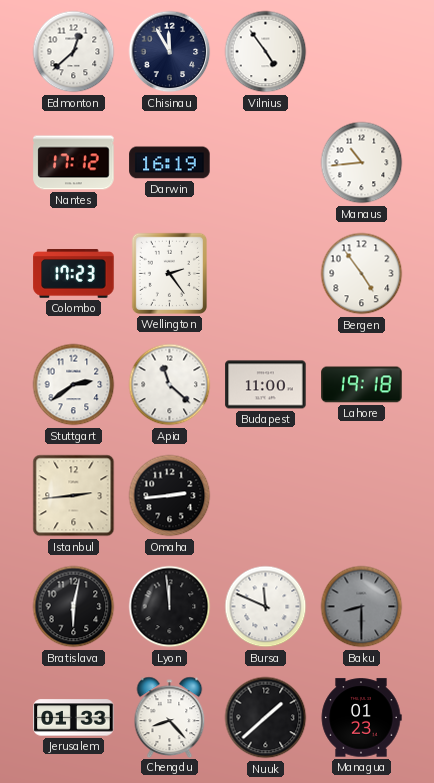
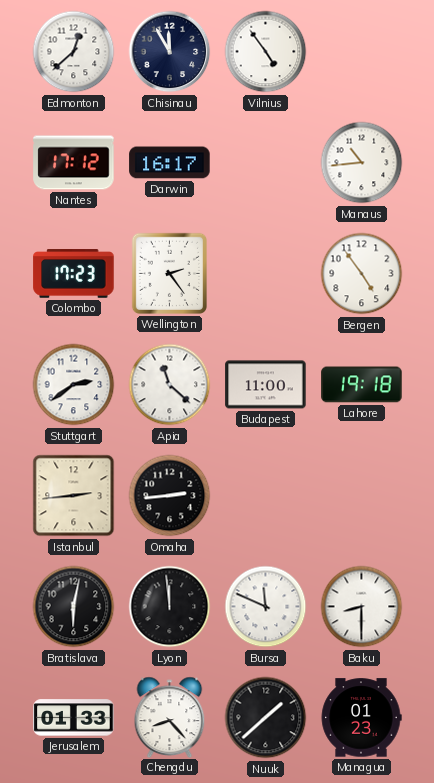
Darwin: 16:19 -> 16:17
Baku dial: grey -> white
